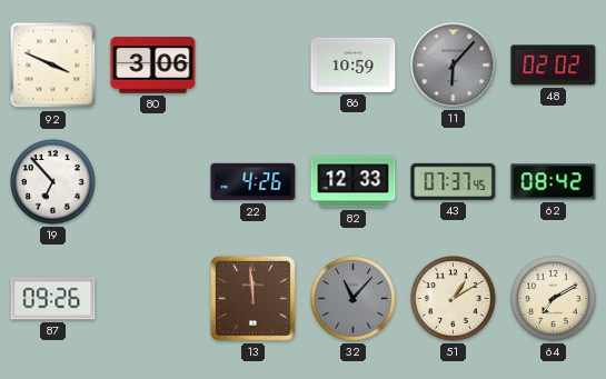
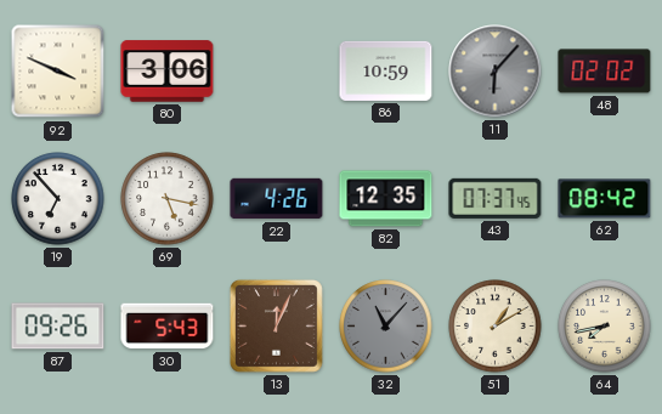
69: none -> 5:17
82: 12:33 -> 12:35
30: none -> 5:43
13: 11:59 -> 12:04
64: 7:10 -> 7:43
